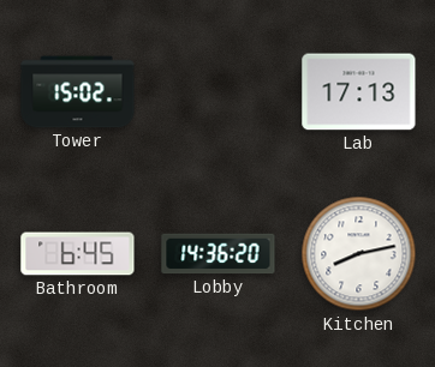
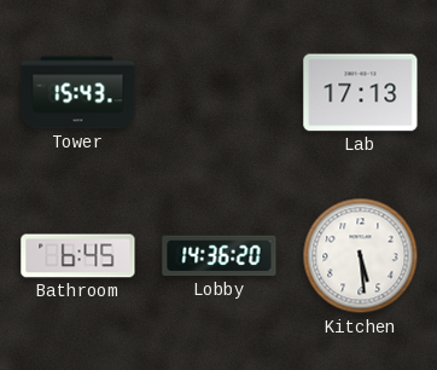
Tower: 15:02 -> 15:43
Kitchen: 8:13 -> 5:29
